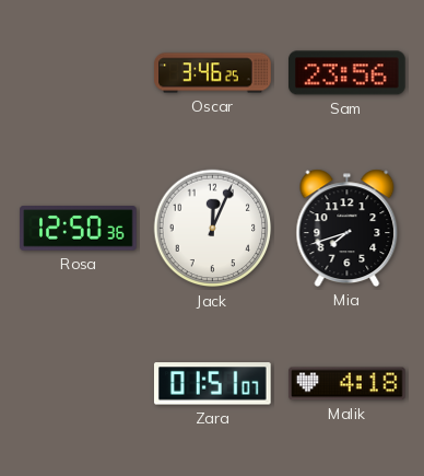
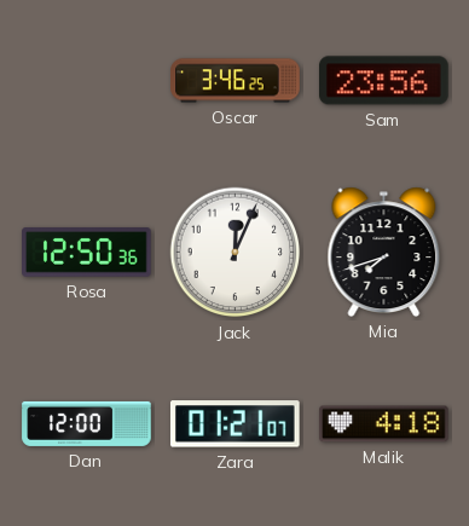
Dan: none -> 12:00
Zara: 01:51 -> 01:21
